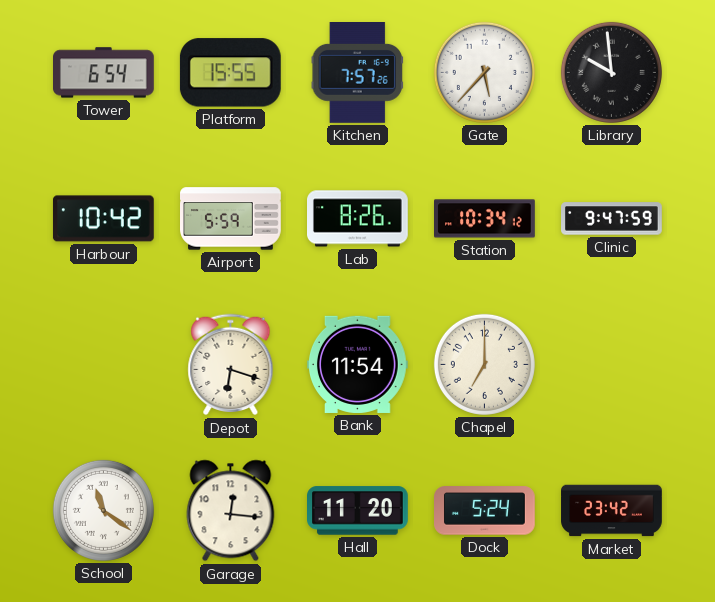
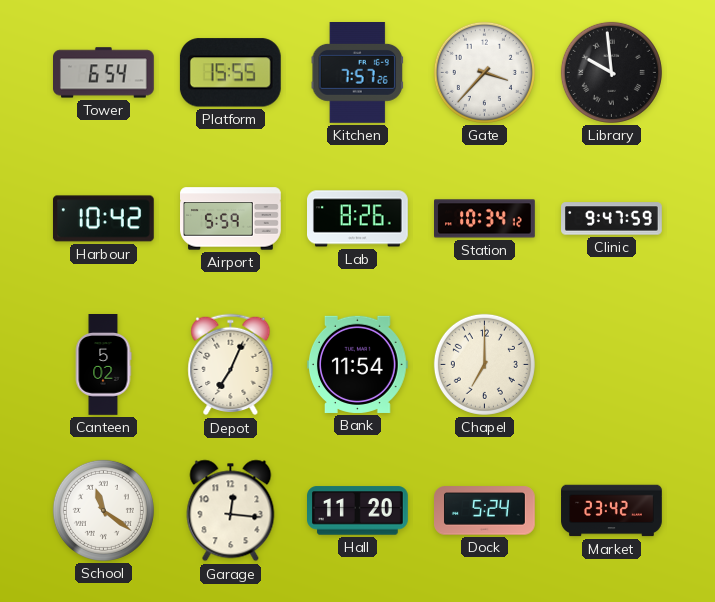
Gate: 5:37 -> 3:37
Canteen: none -> 5:02
Depot: 6:18 -> 7:04
